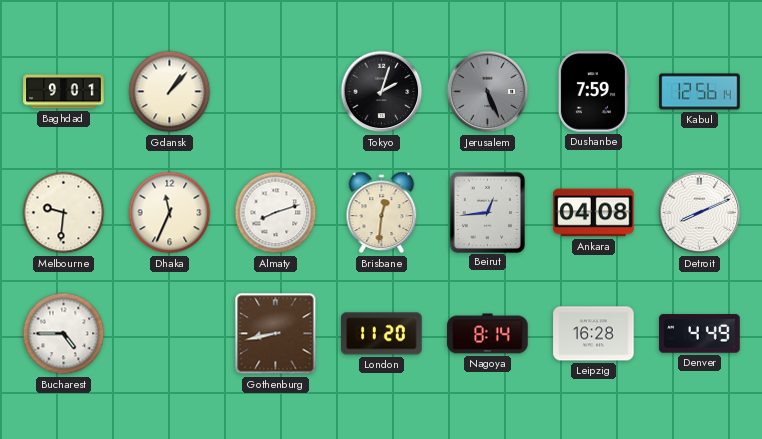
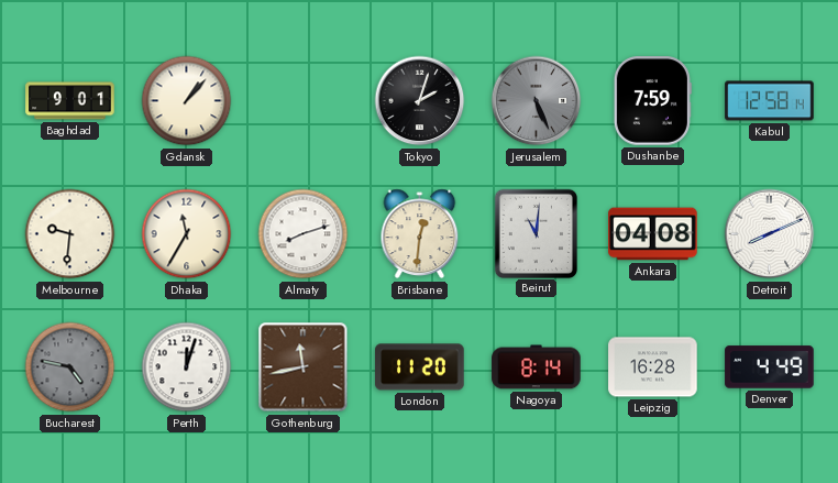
Kabul: 12:56 -> 12:58
Dhaka: 11:34 -> 11:35
Beirut: 12:44 -> 11:01
Bucharest: 4:45 -> 4:47
Bucharest dial: white -> grey
Perth: none -> 12:03
Gothenburg: 8:43 -> 11:43
